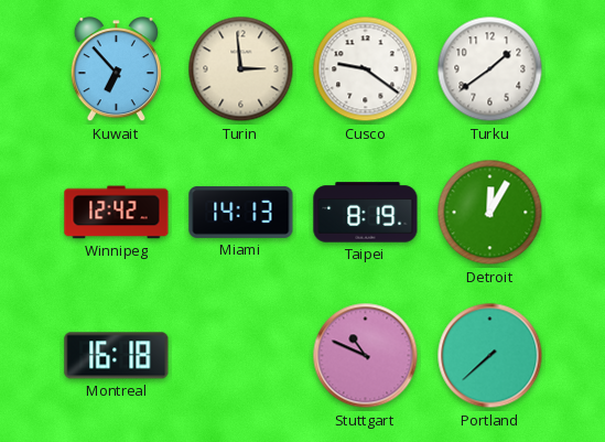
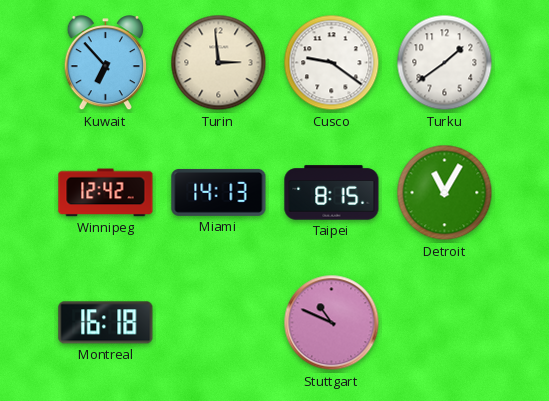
Taipei: 8:19 -> 8:15
Detroit: 12:05 -> 11:05
Portland: 7:38 -> none
